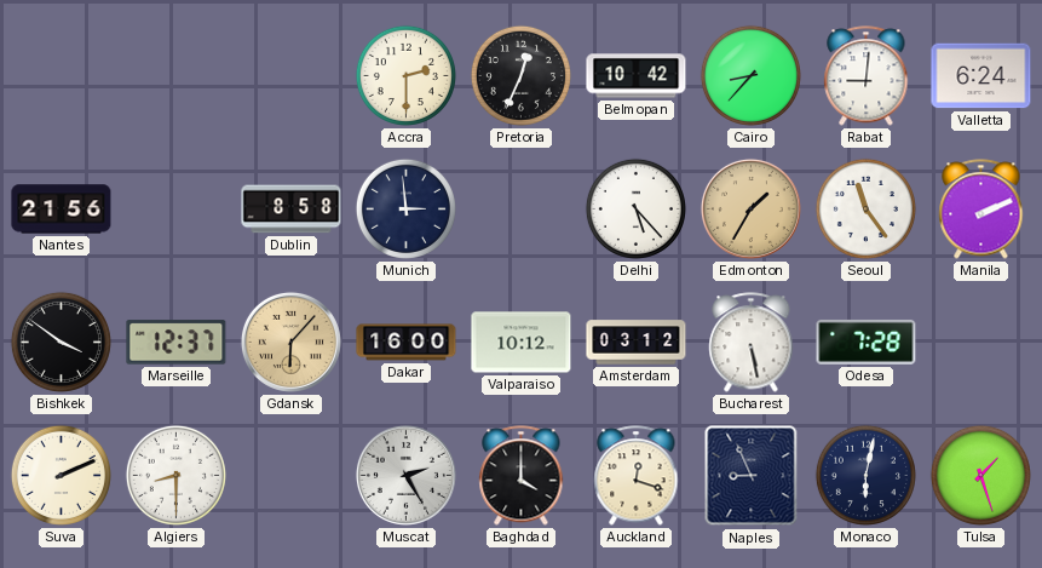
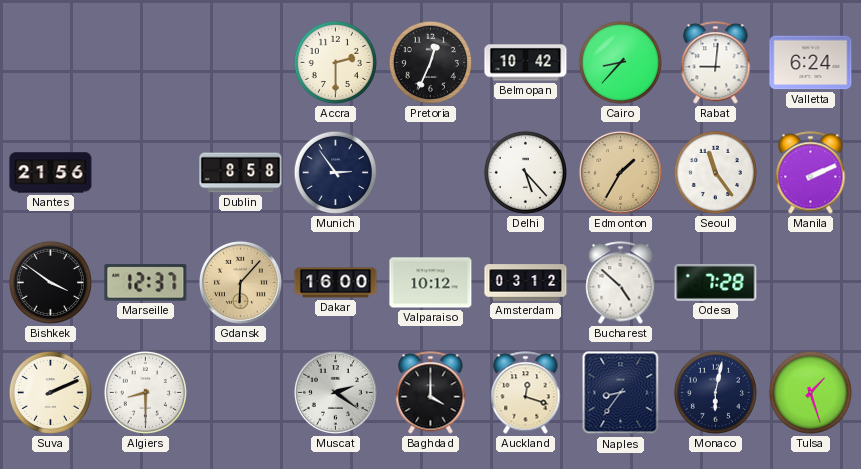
Munich: 2:59 -> 2:54
Bucharest: 5:28 -> 4:52
Muscat: 2:25 -> 2:21
Naples: 8:56 -> 8:36
